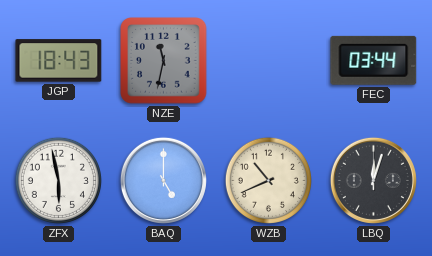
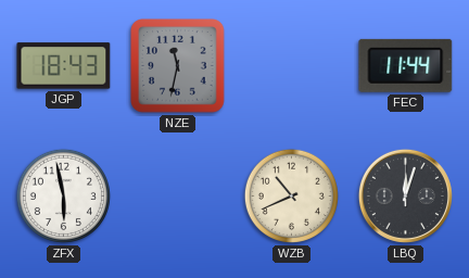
FEC: 03:44 -> 11:44
BAQ: 5:00 -> none
